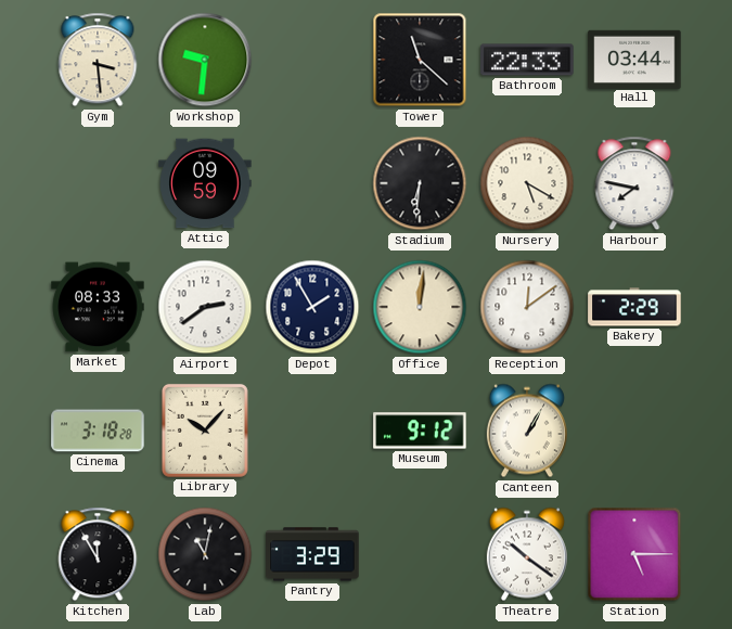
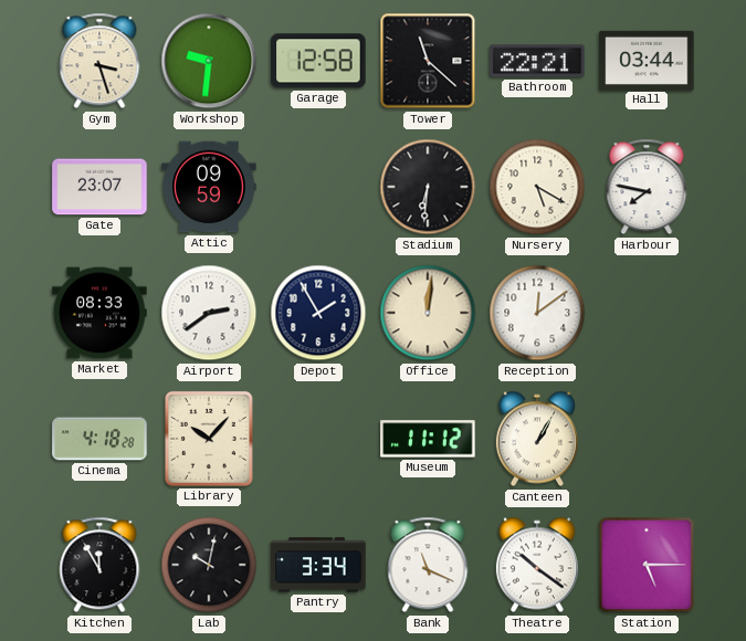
Gym: 3:29 -> 3:27
Garage: none -> 12:58
Bathroom: 22:33 -> 22:21
Gate: none -> 23:07
Bakery: 2:29 -> none
Cinema: 3:18 -> 4:18
Museum: 9:12 -> 11:12
Lab: 11:02 -> 10:02
Pantry: 3:29 -> 3:34
Bank: none -> 11:19
